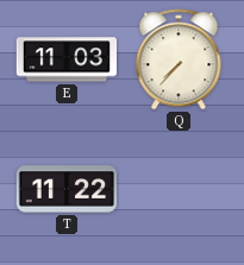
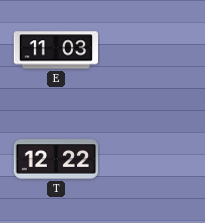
Q: 7:37 -> none
T: 11:22 -> 12:22
